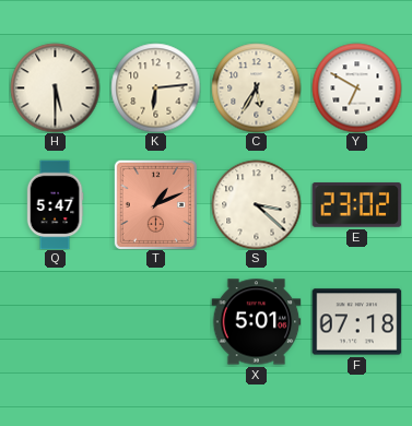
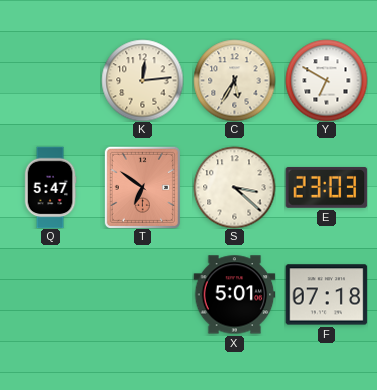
H: 5:30 -> none
K: 6:14 -> 12:14
T: 1:11 -> 6:51
E: 23:02 -> 23:03
